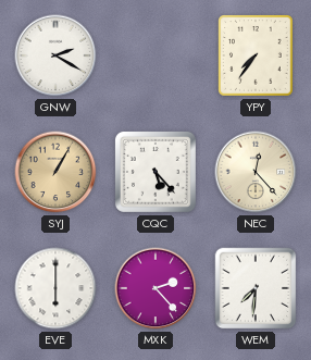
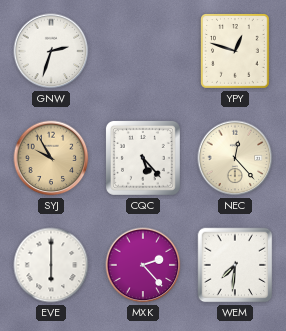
GNW: 2:20 -> 2:33
YPY: 7:36 -> 12:48
SYJ: 1:05 -> 9:55
